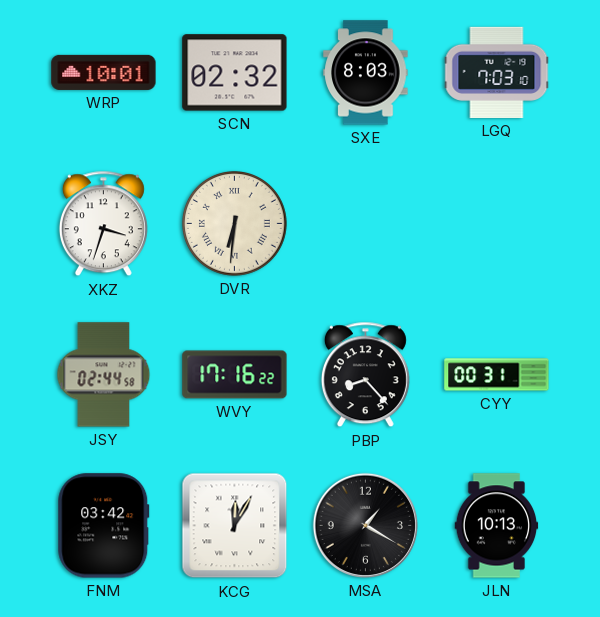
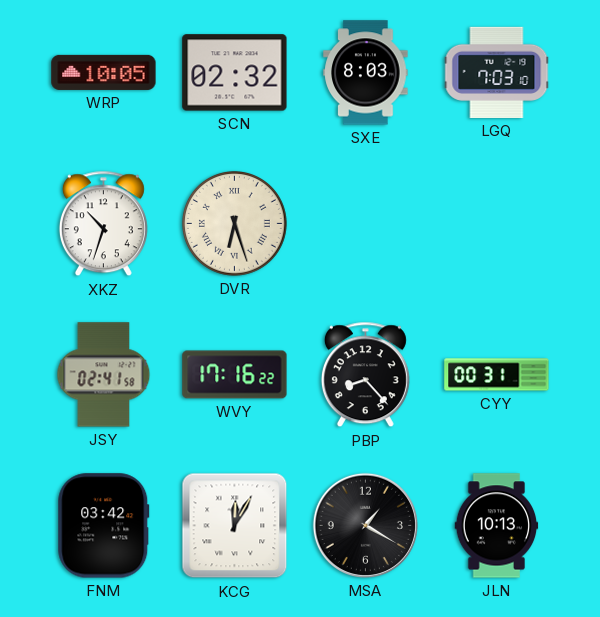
WRP: 10:01 -> 10:05
XKZ: 3:33 -> 10:33
DVR: 6:31 -> 6:27
JSY: 02:44 -> 02:41
